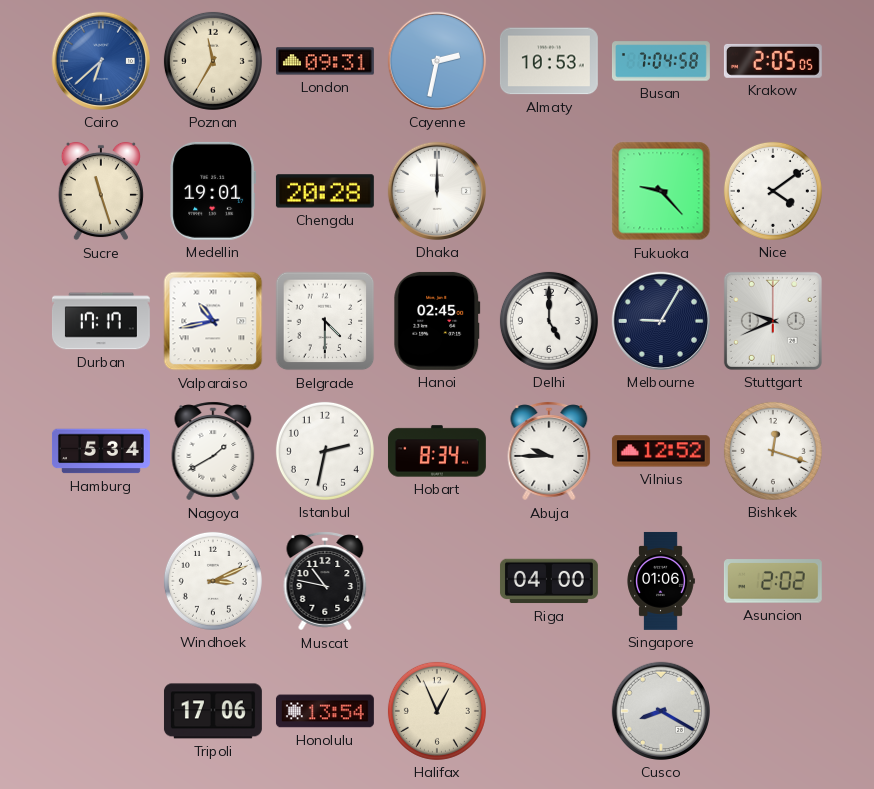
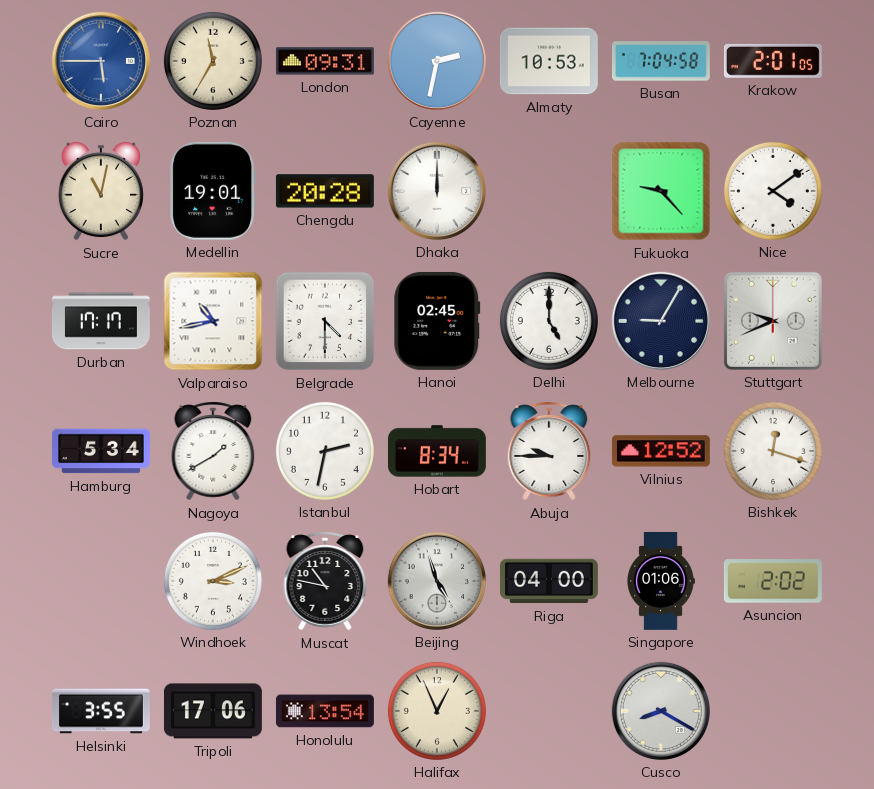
Cairo: 6:38 -> 5:45
Krakow: 2:05 -> 2:01
Sucre: 11:27 -> 11:02
Beijing: none -> 4:57
Helsinki: none -> 3:55
